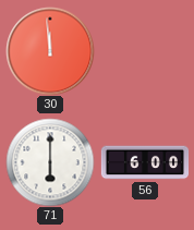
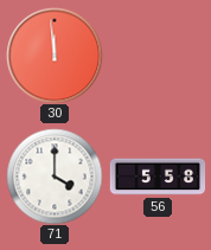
71: 6:00 -> 4:00
56: 6:00 -> 5:58
